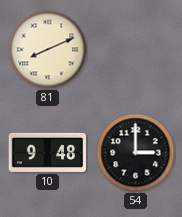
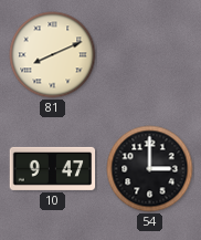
10: 9:48 -> 9:47
